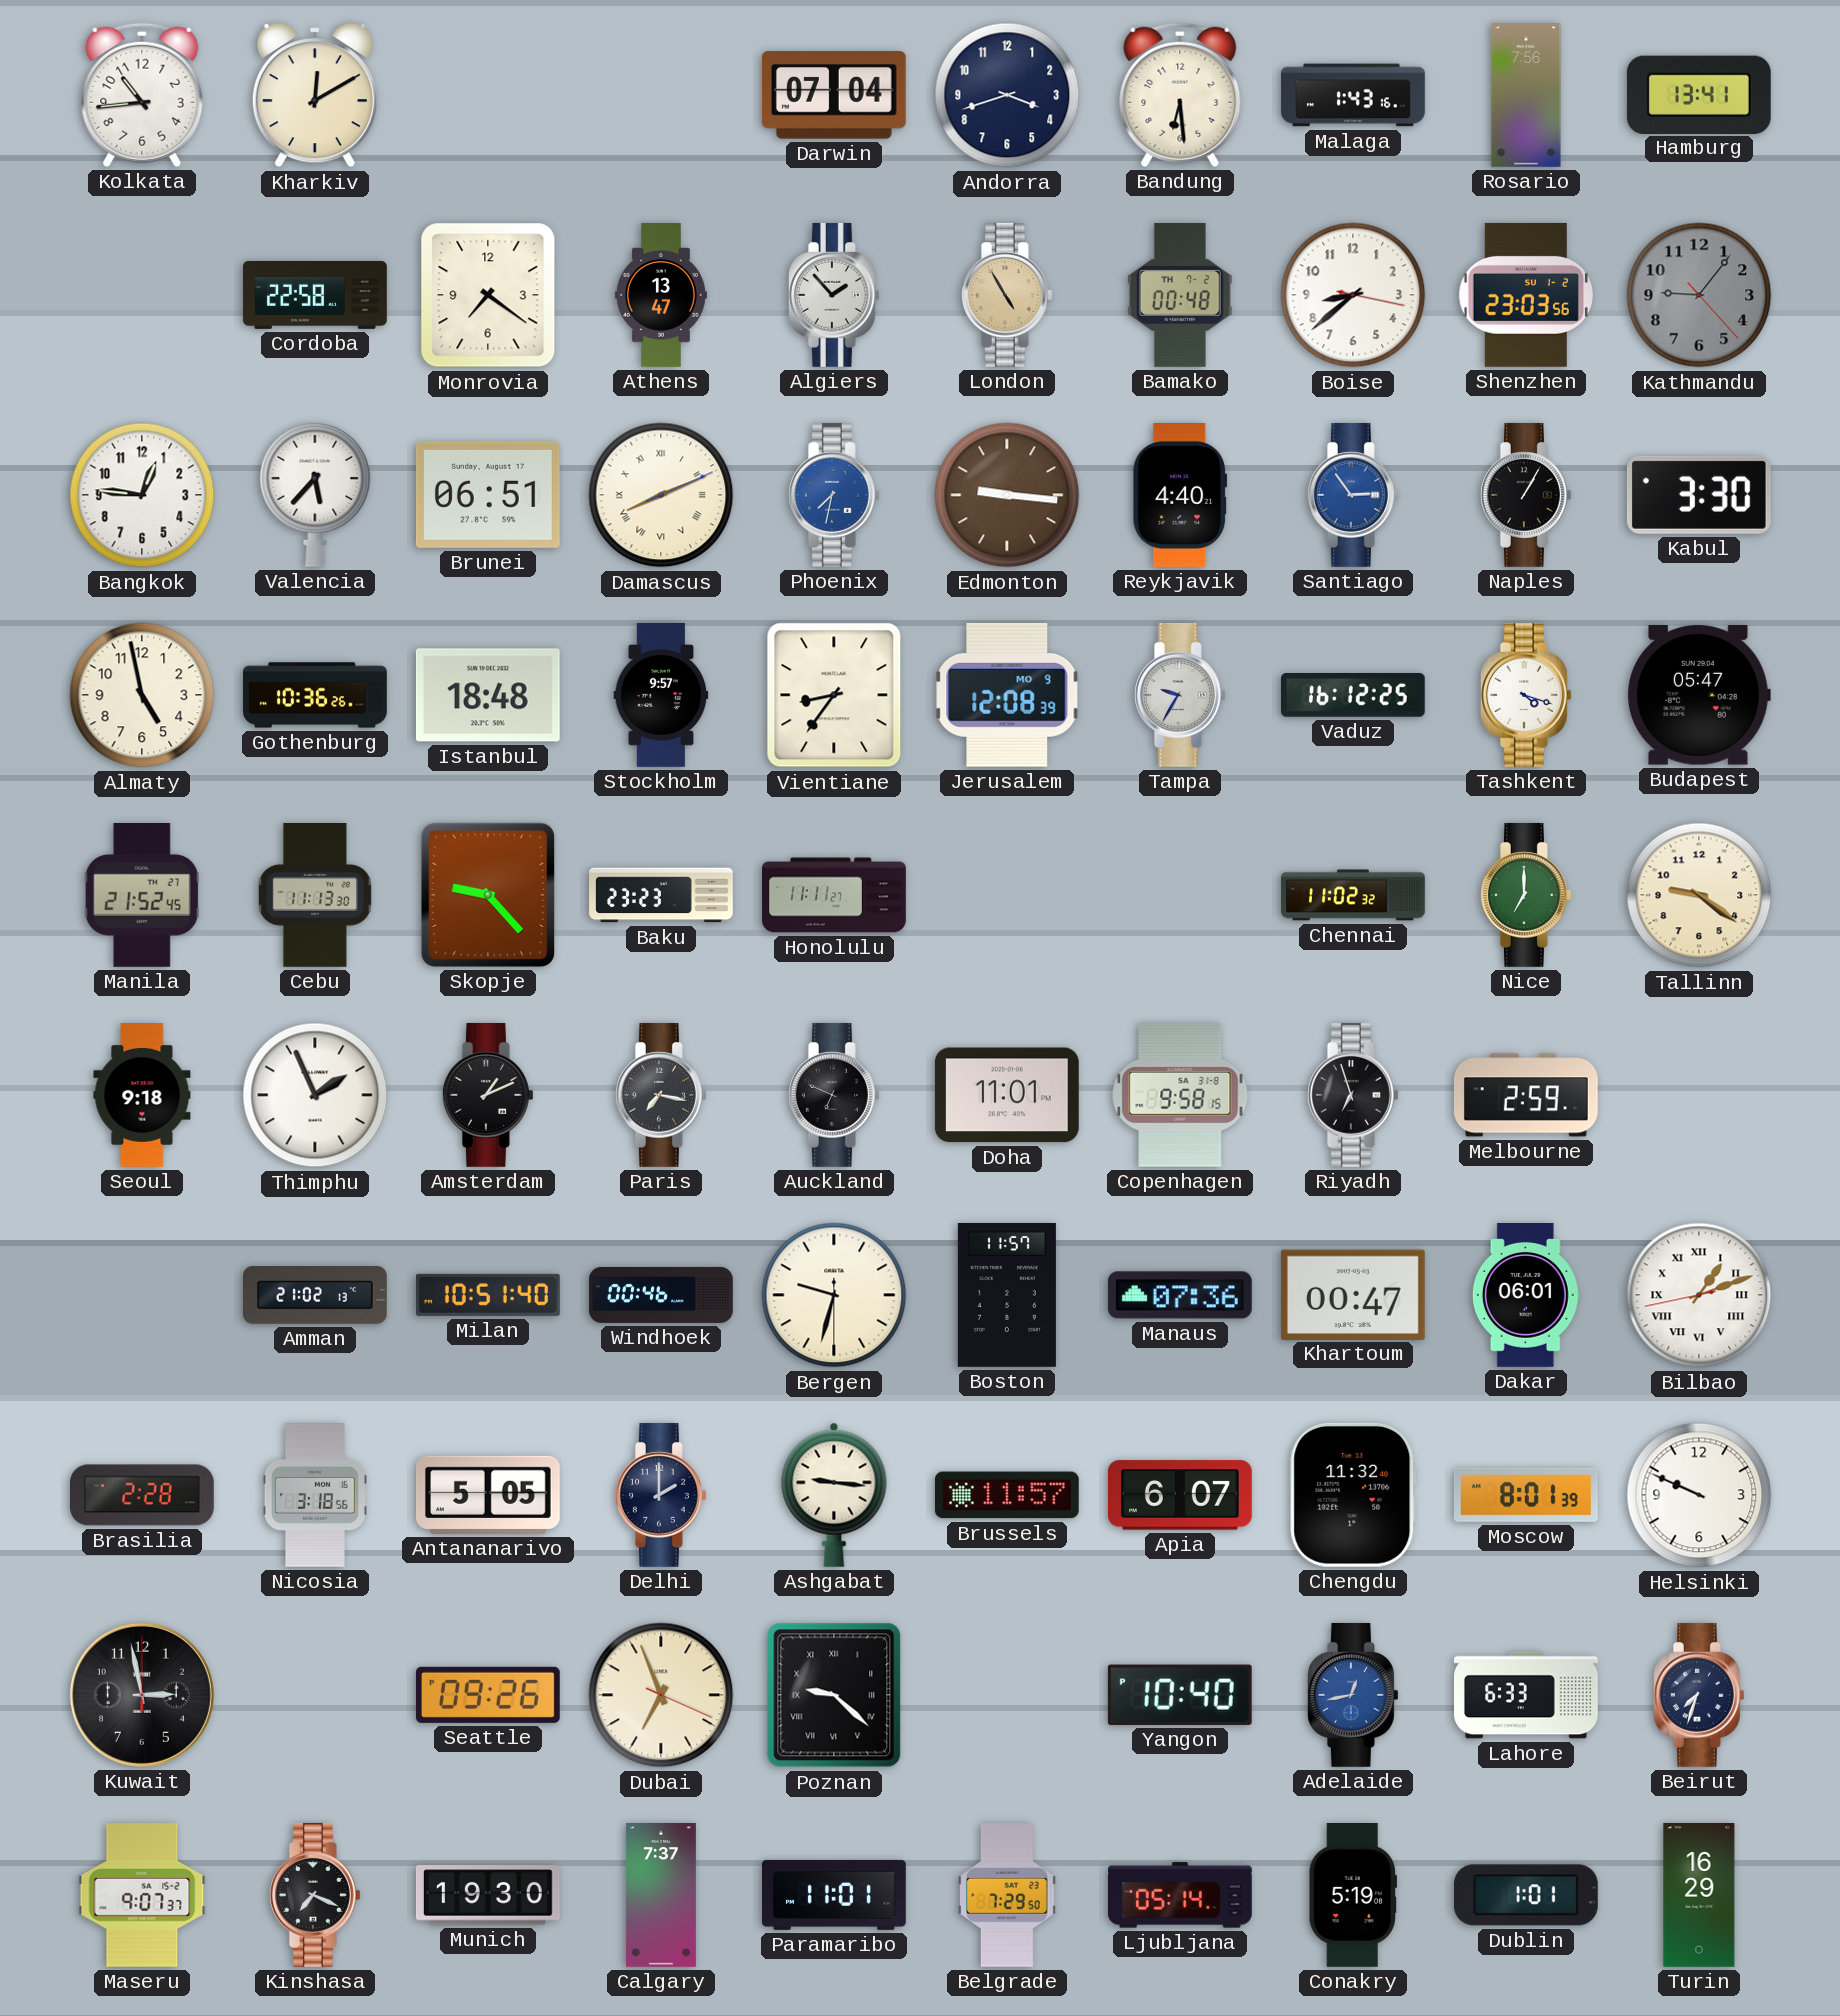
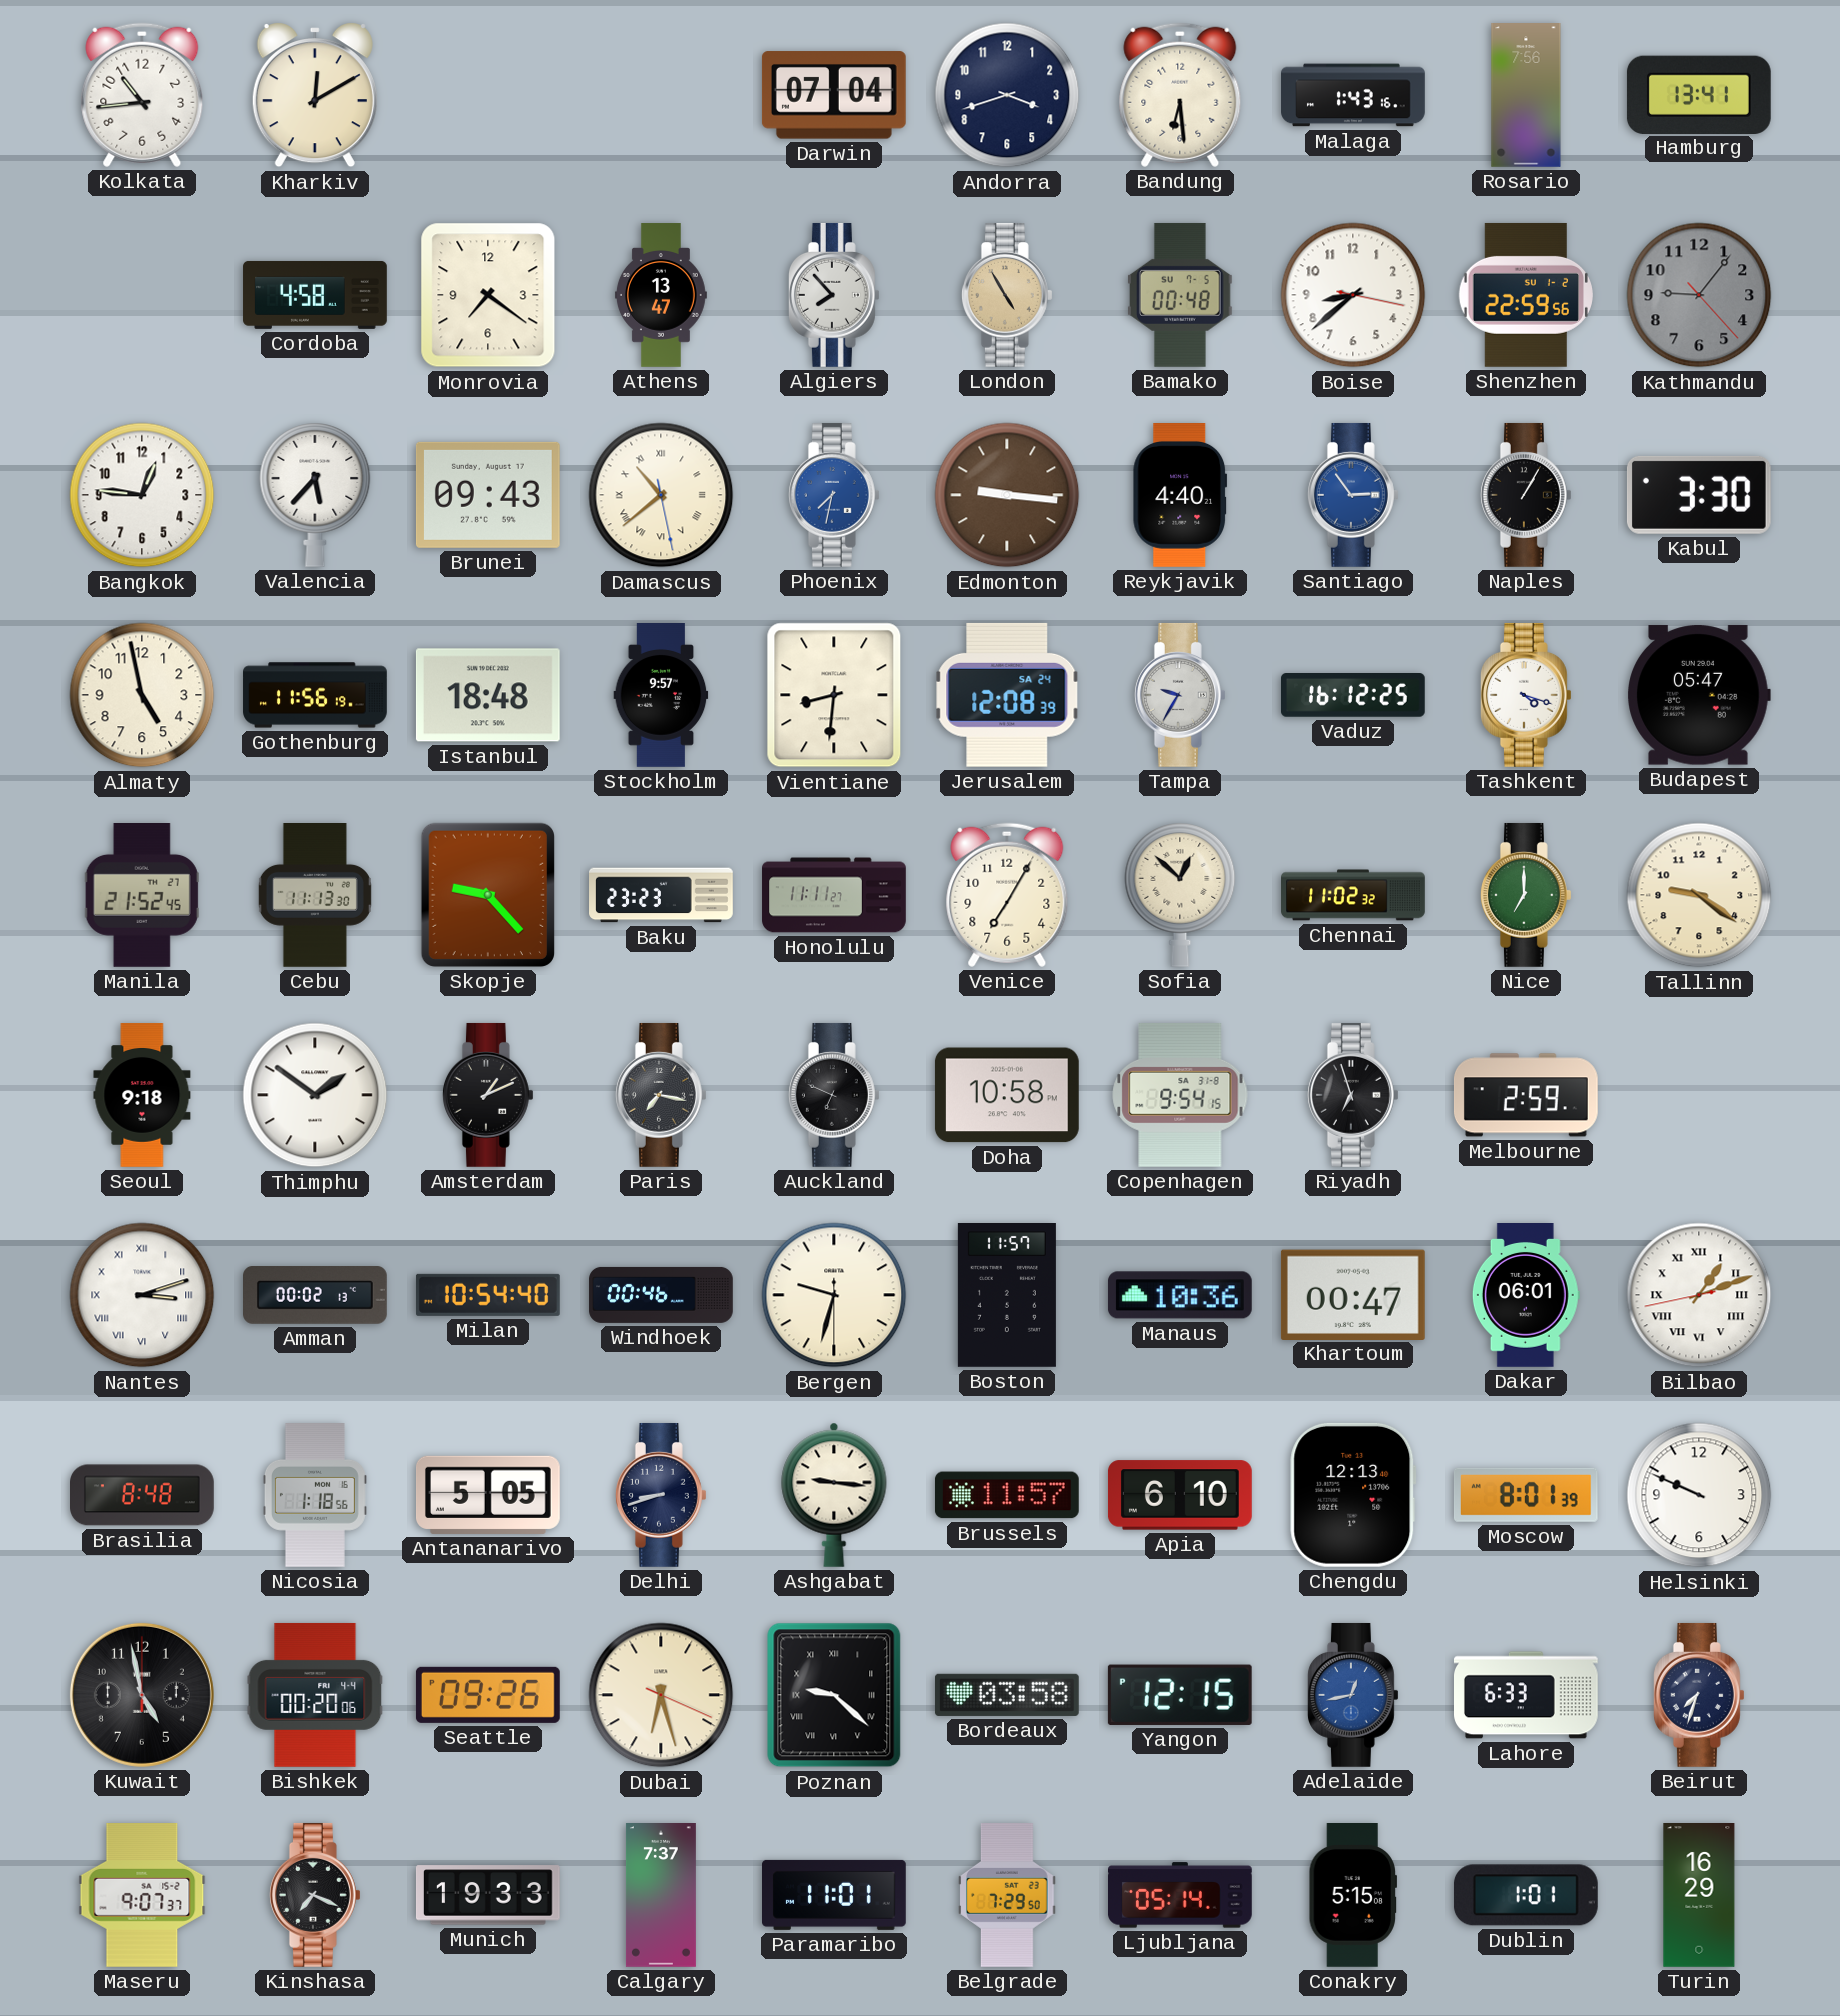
Cordoba: 22:58 -> 4:58
Algiers: 1:53 -> 7:53
Bamako date: TH 7-2 -> SU 7-5
Shenzhen: 23:03 -> 22:59
Brunei: 06:51 -> 09:43
Damascus: 8:11 -> 10:38
Gothenburg: 10:36 -> 11:56
Vientiane: 8:36 -> 8:31
Jerusalem date: MO 9 -> SA 24
Venice: none -> 7:05
Sofia: none -> 12:52
Thimphu: 1:56 -> 1:51
Doha: 11:01 -> 10:58
Copenhagen: 9:58 -> 9:54
Nantes: none -> 3:12
Amman: 21:02 -> 00:02
Milan: 10:51 -> 10:54
Manaus: 07:36 -> 10:36
Brasilia: 2:28 -> 8:48
Nicosia: 3:18 -> 1:18
Delhi: 2:00 -> 8:42
Apia: 6:07 -> 6:10
Chengdu: 11:32 -> 12:13
Kuwait: 2:58 -> 4:58
Bishkek: none -> 00:20
Dubai: 6:56 -> 6:27
Bordeaux: none -> 03:58
Yangon: 10:40 -> 12:15
Munich: 19:30 -> 19:33
Conakry: 5:19 -> 5:15
